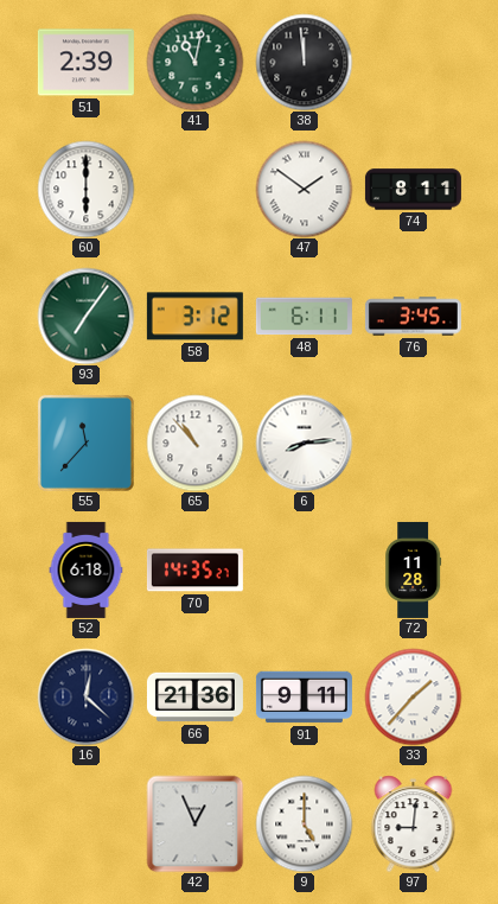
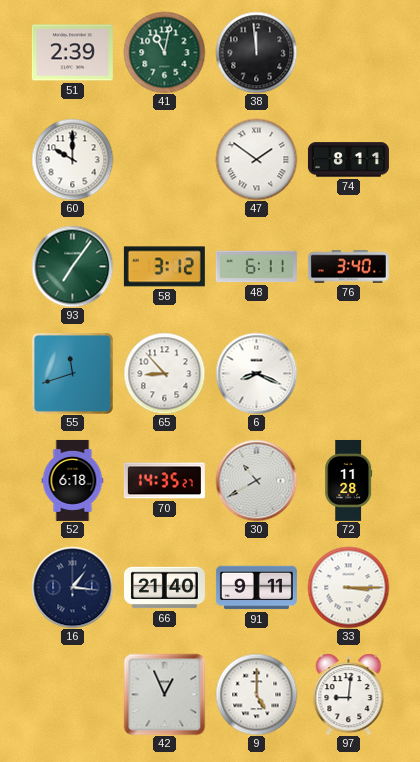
60: 6:00 -> 10:00
76: 3:45 -> 3:40
55: 11:37 -> 11:42
65: 10:53 -> 8:53
6: 8:14 -> 8:19
30: none -> 10:40
16: 12:22 -> 1:16
66: 21:36 -> 21:40
33: 1:37 -> 3:15
